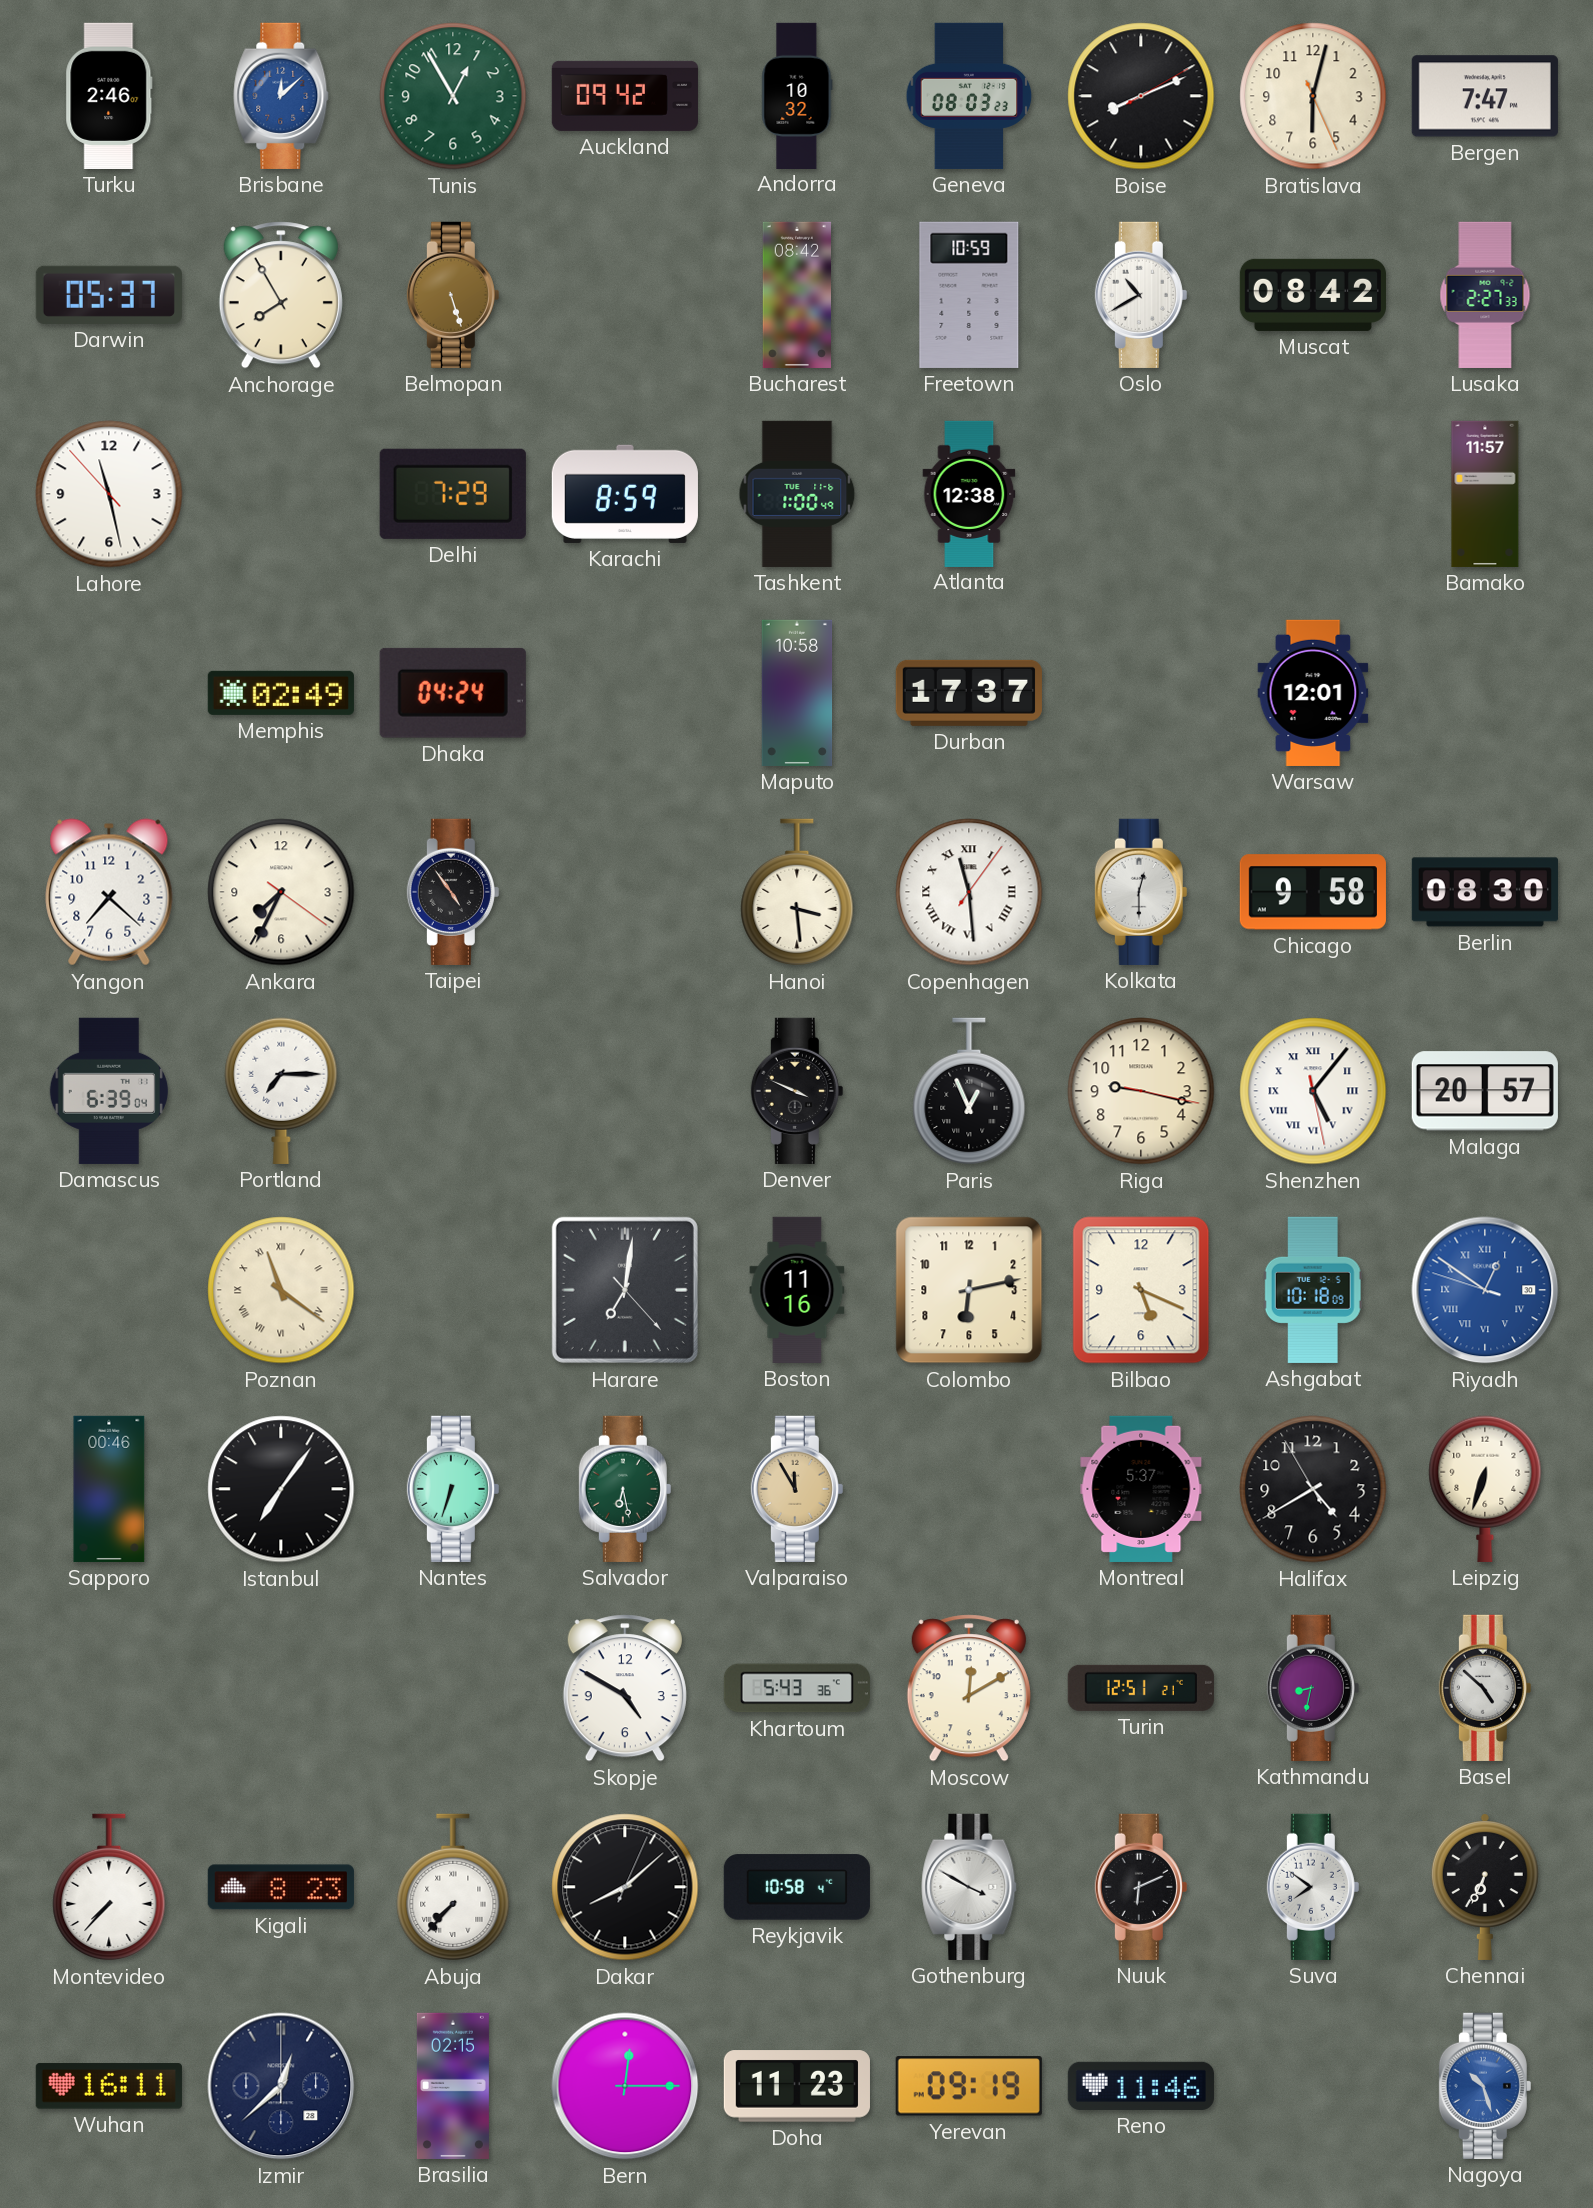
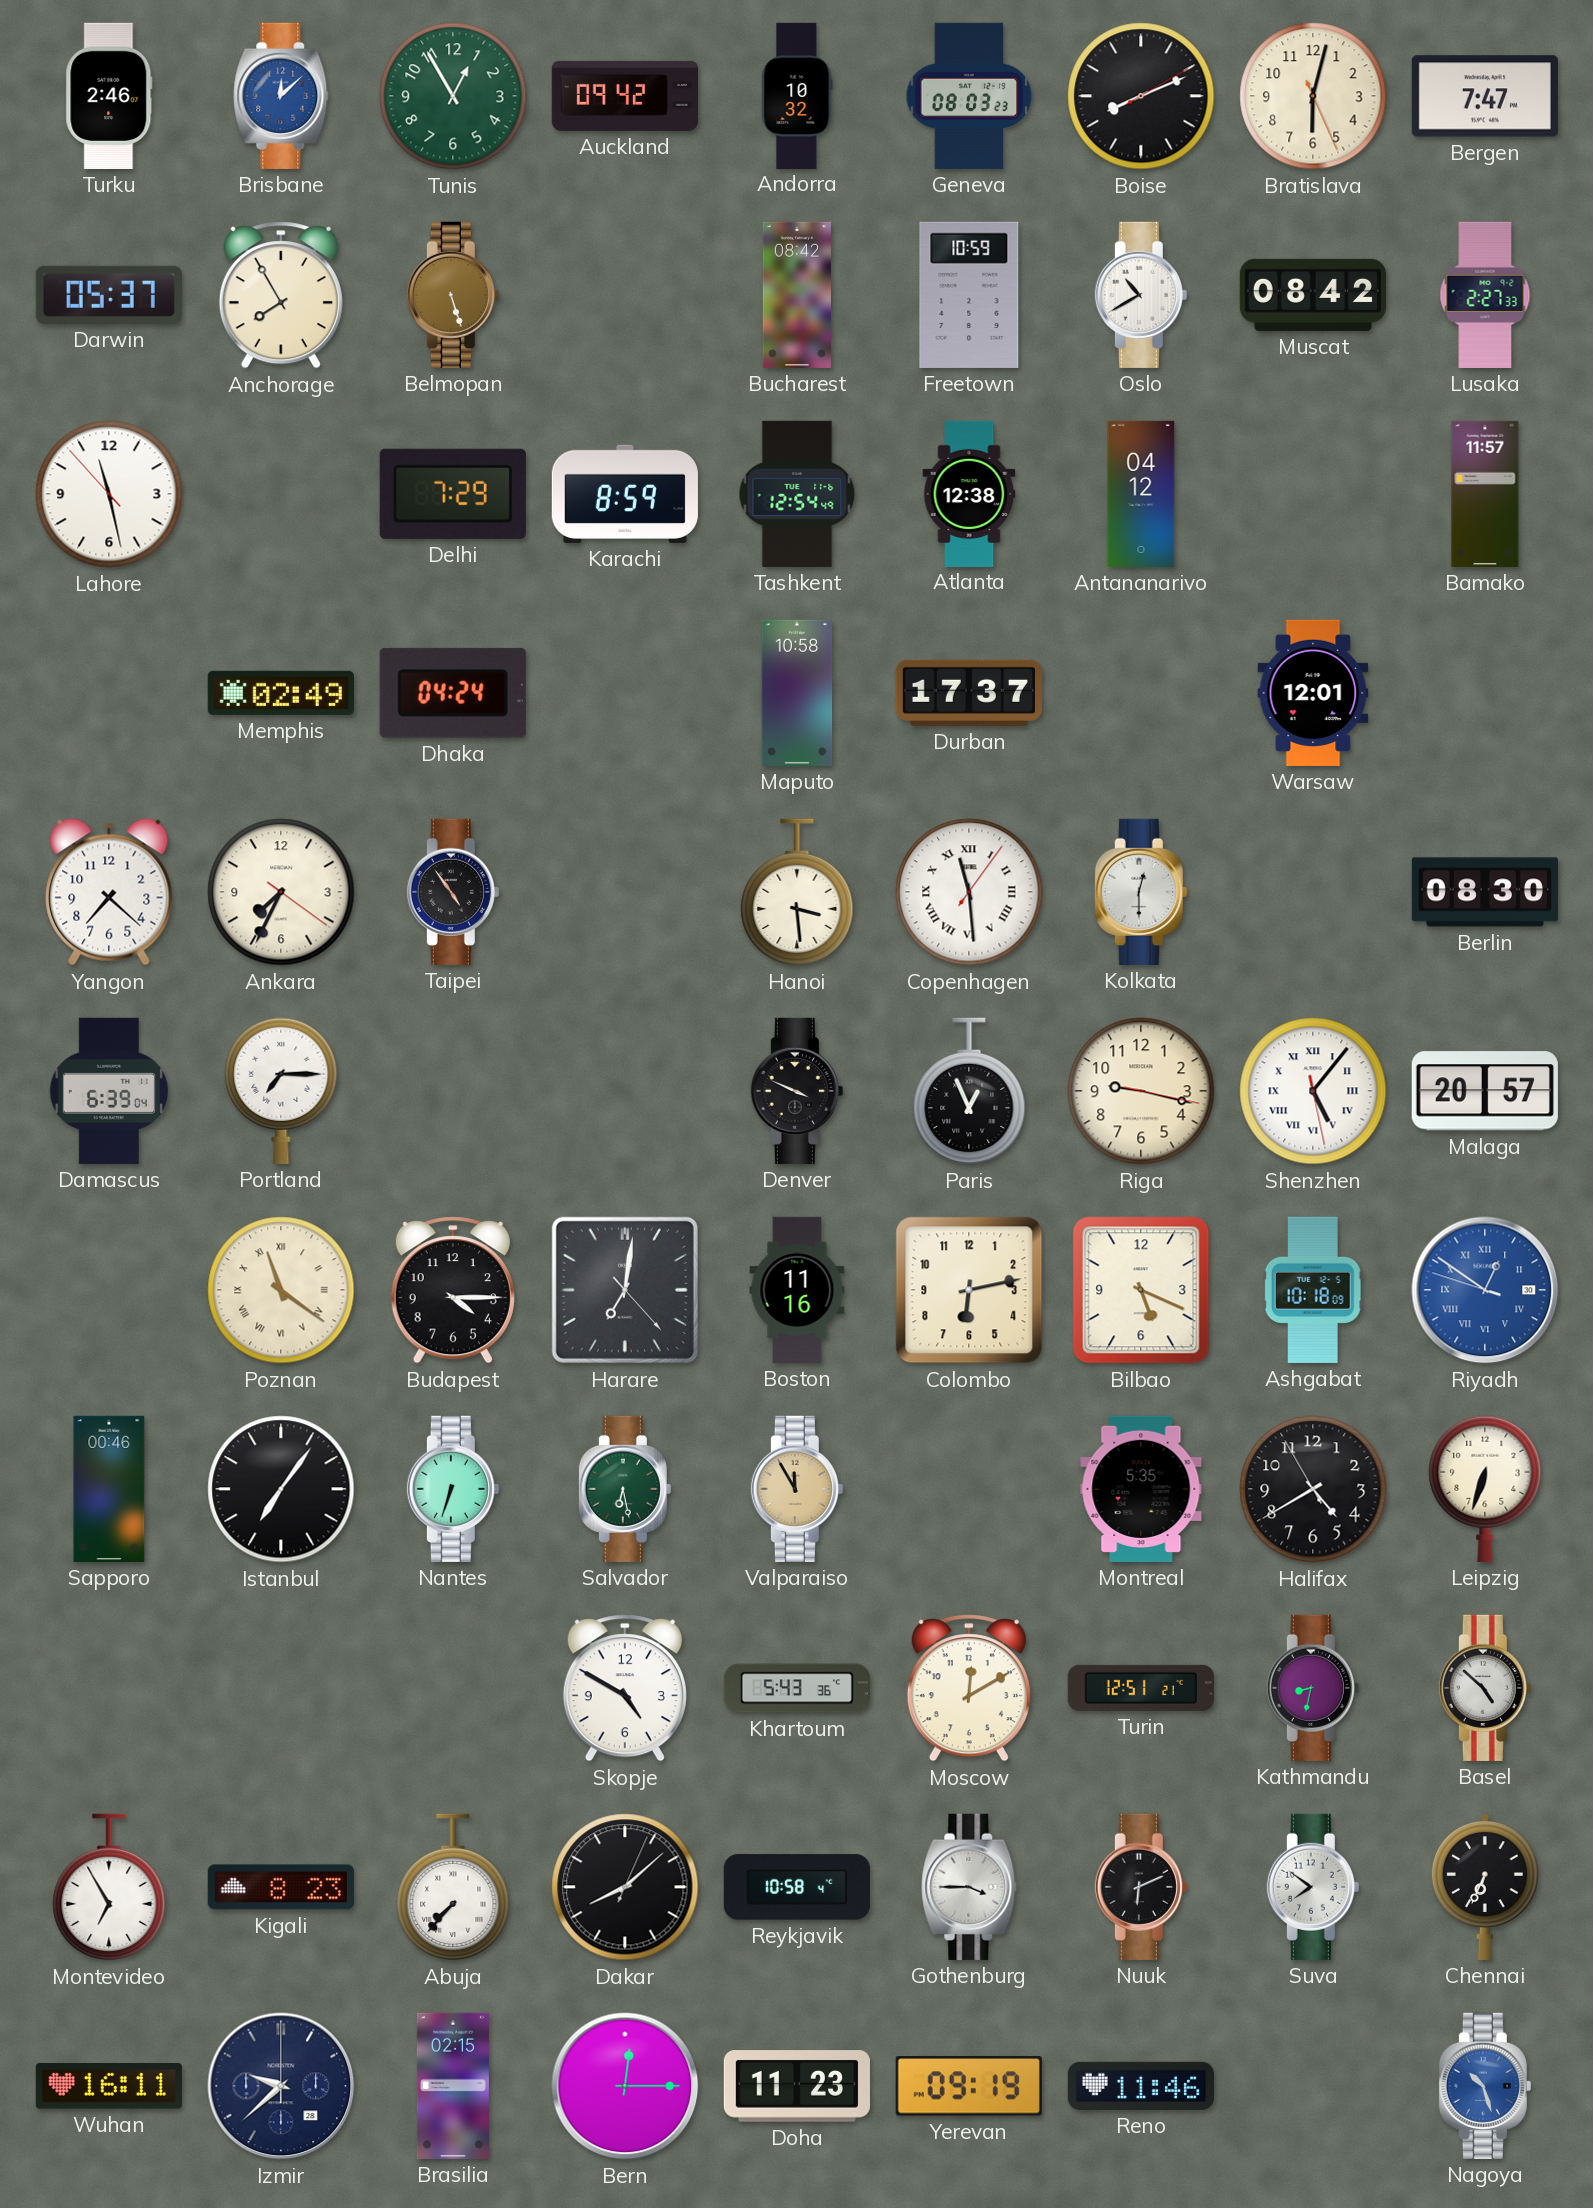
Tashkent: 1:00 -> 12:54
Antananarivo: none -> 04:12
Chicago: 9:58 -> none
Budapest: none -> 4:15
Montreal: 5:37 -> 5:35
Montevideo: 7:37 -> 6:55
Gothenburg: 3:50 -> 3:45
Izmir: 12:38 -> 9:38
